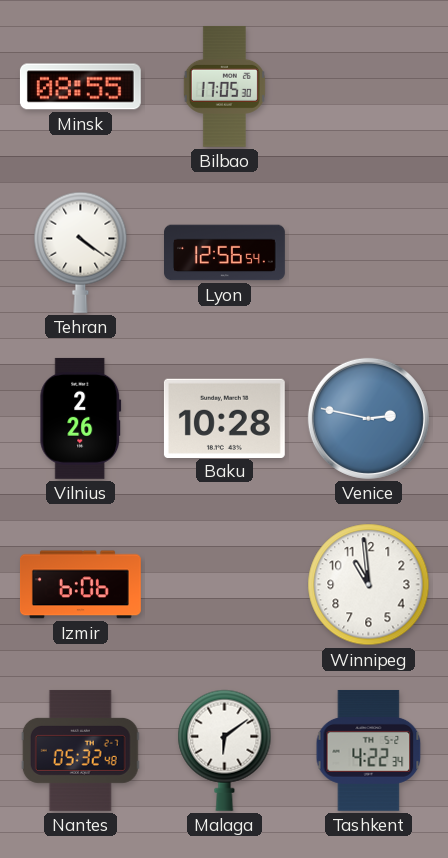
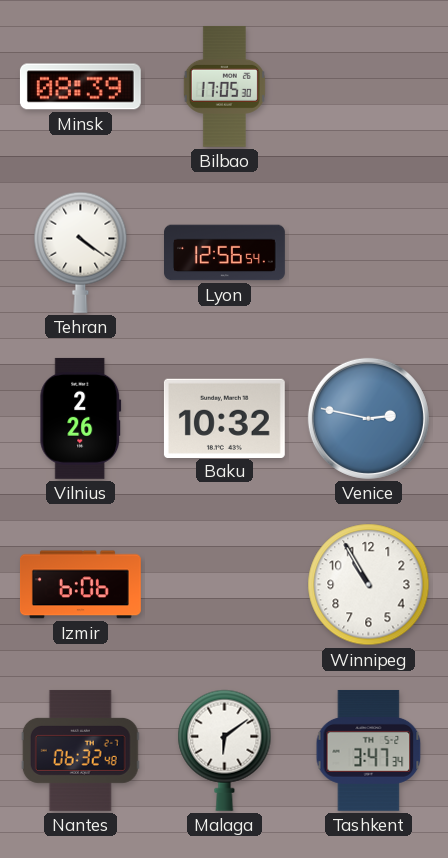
Minsk: 08:55 -> 08:39
Baku: 10:28 -> 10:32
Winnipeg: 10:59 -> 10:55
Nantes: 05:32 -> 06:32
Tashkent: 4:22 -> 3:47
